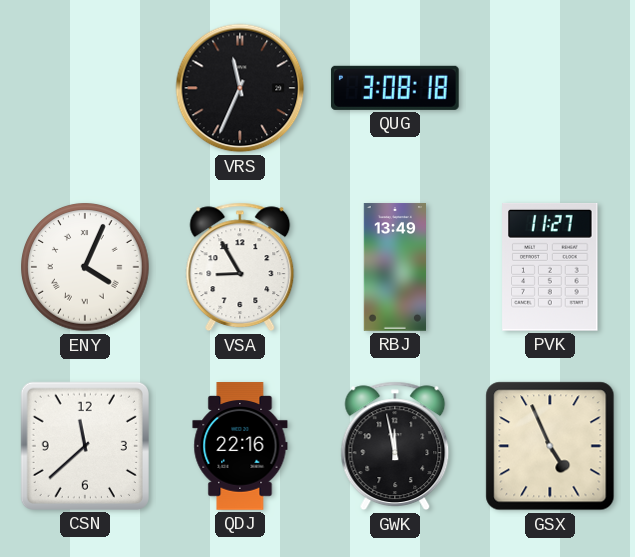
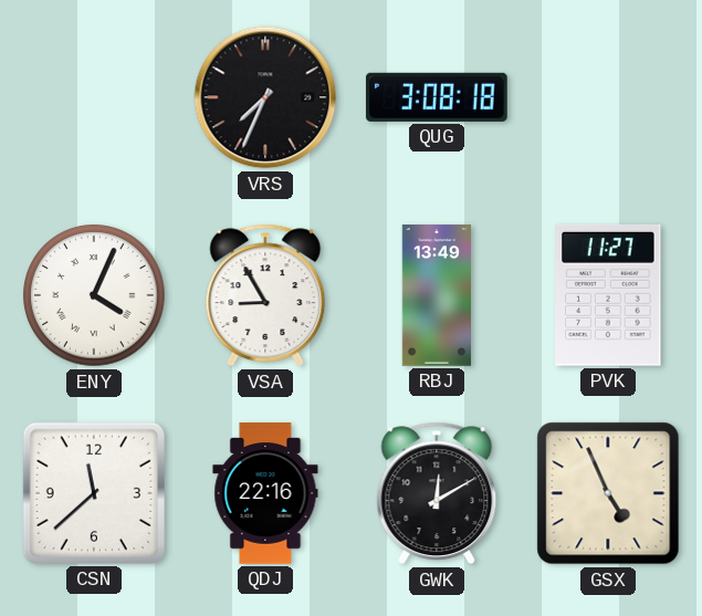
VRS: 11:34 -> 7:34
GWK: 11:58 -> 12:10
